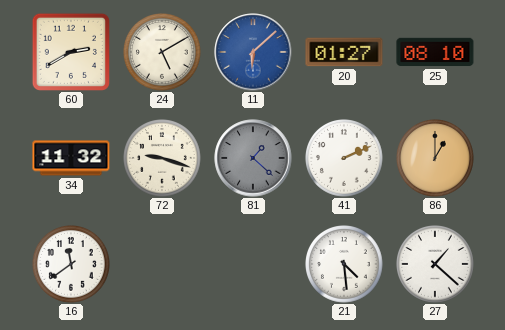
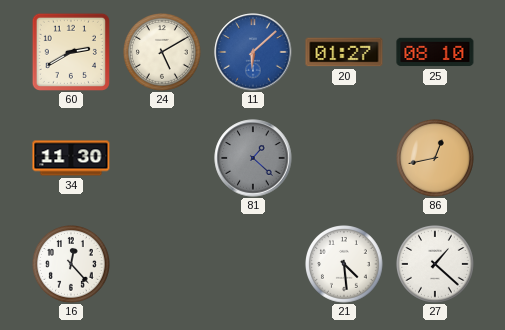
34: 11:32 -> 11:30
72: 9:18 -> none
41: 2:11 -> none
86: 1:00 -> 12:43
16: 11:39 -> 12:23
